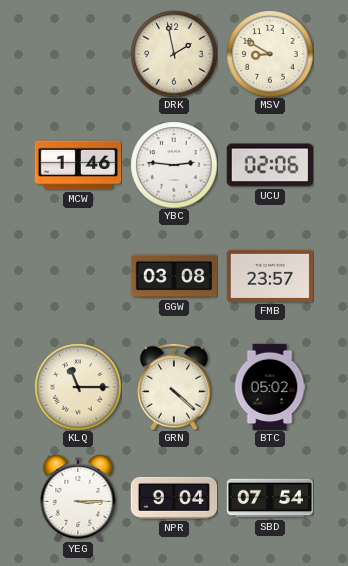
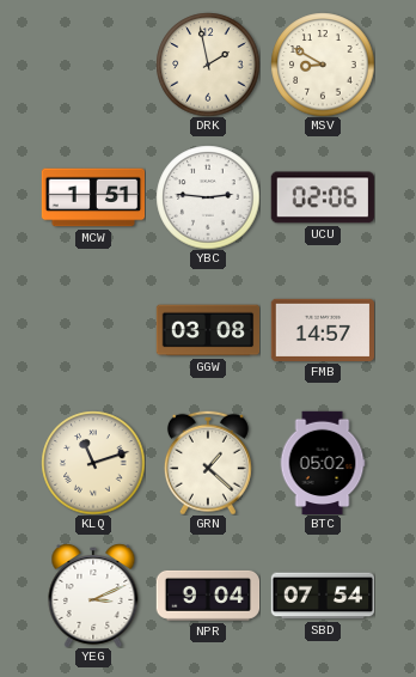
MCW: 1:46 -> 1:51
FMB: 23:57 -> 14:57
KLQ: 11:15 -> 11:12
GRN: 4:22 -> 1:22
YEG: 3:15 -> 3:11
